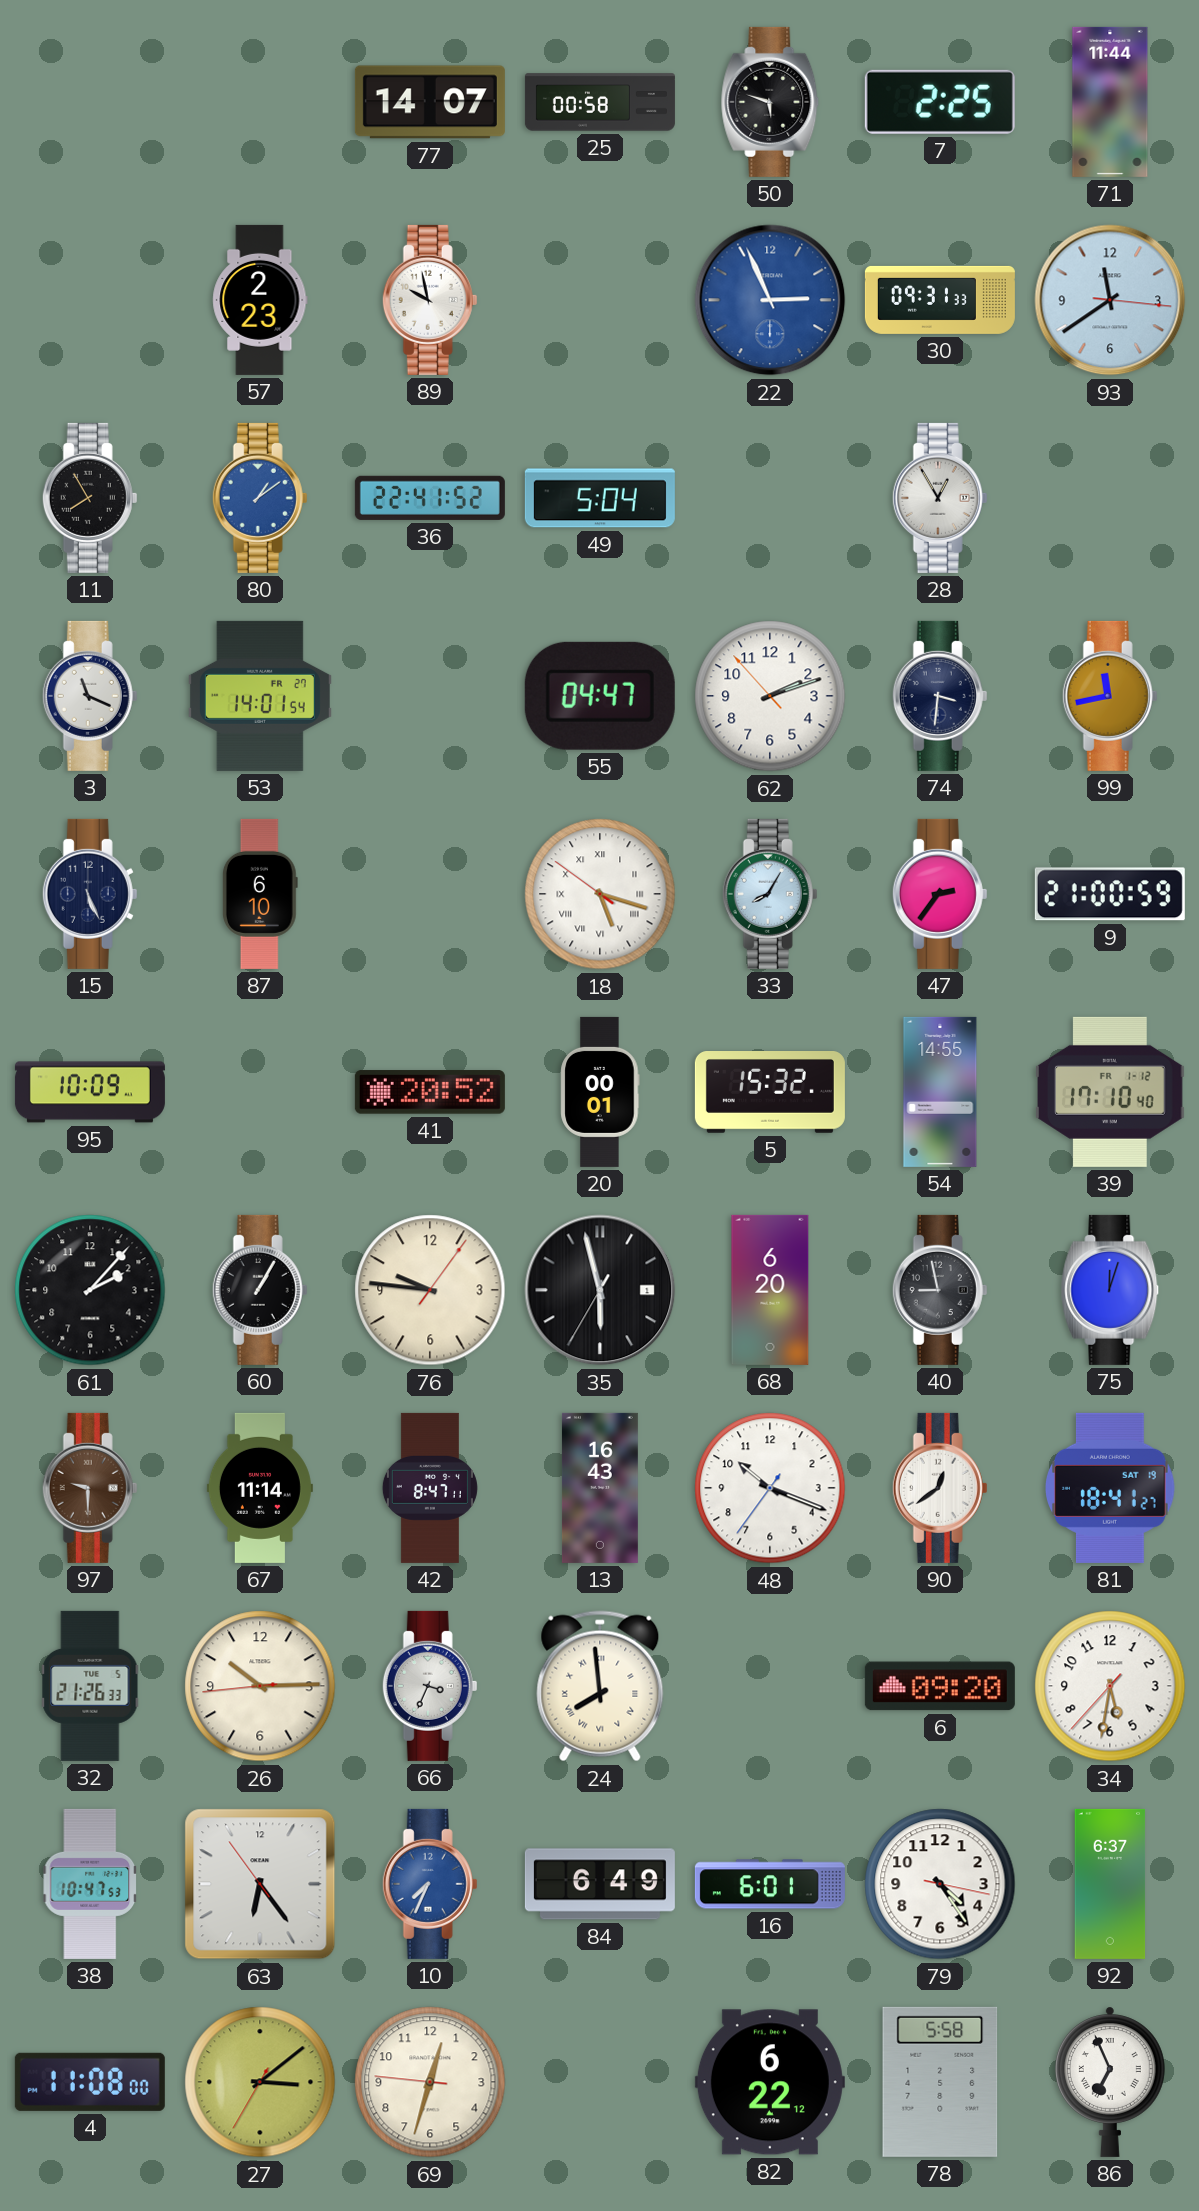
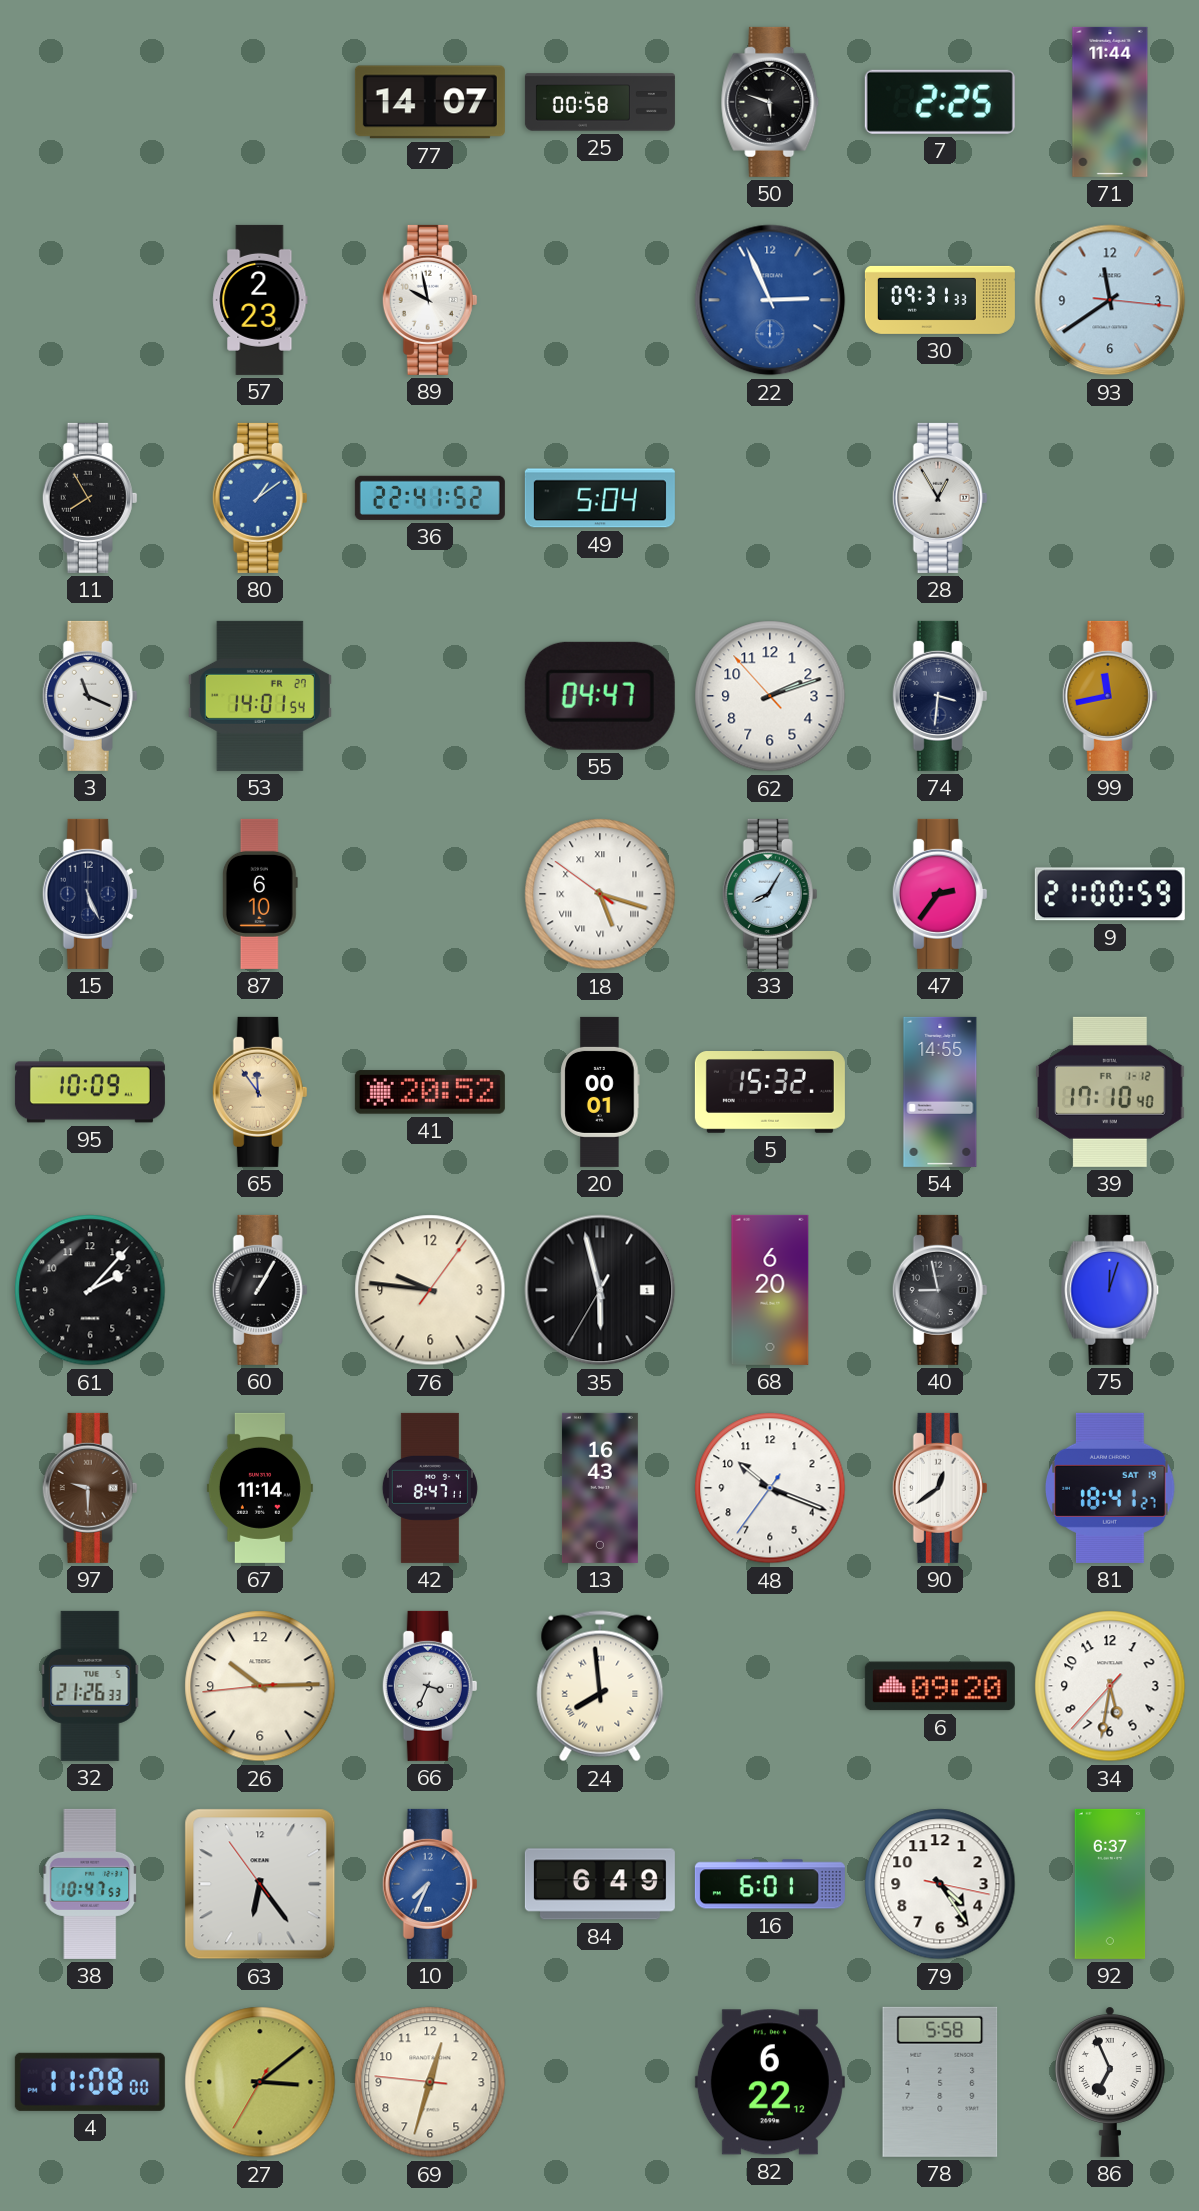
65: none -> 11:54
